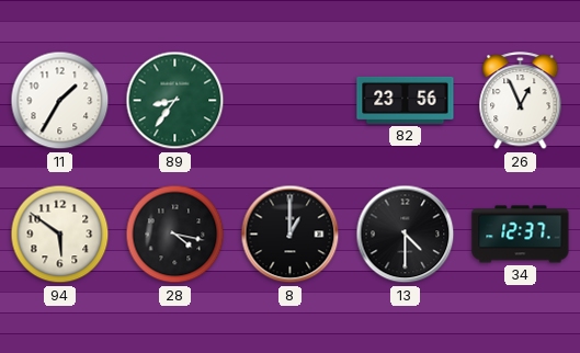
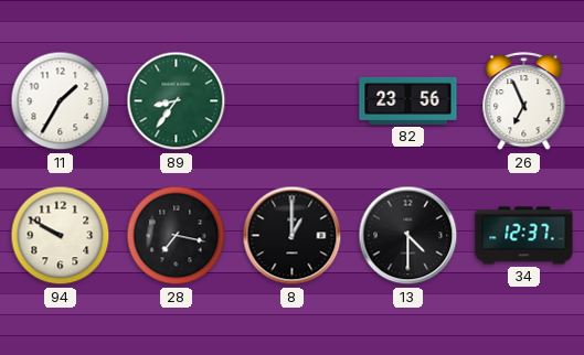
26: 12:56 -> 6:56
94: 5:51 -> 9:50
28: 4:17 -> 7:17
